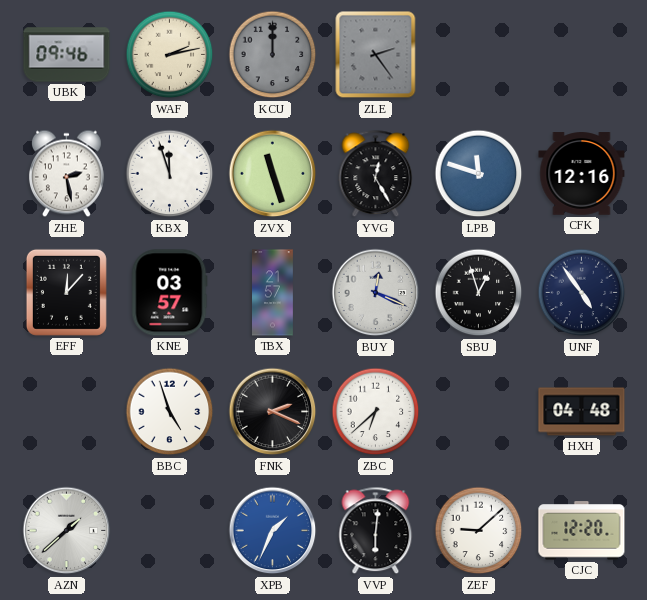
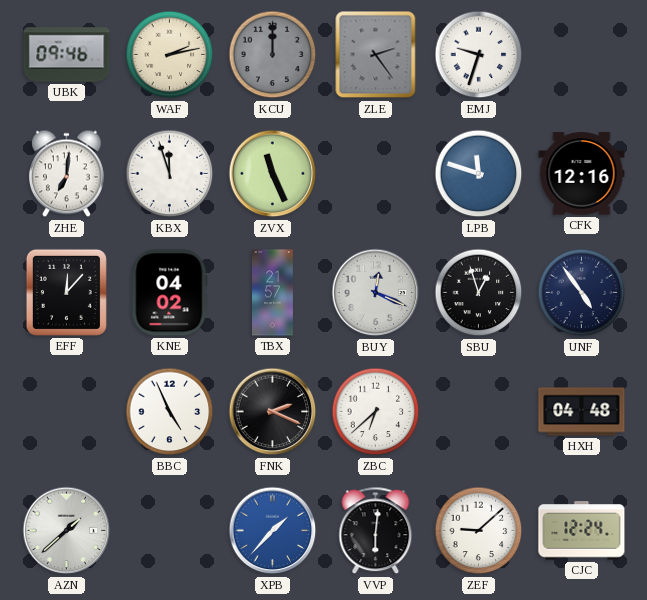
EMJ: none -> 9:33
ZHE: 2:28 -> 7:01
ZVX: 11:27 -> 11:26
YVG: 12:25 -> none
KNE: 03:57 -> 04:02
BBC: 4:57 -> 4:56
XPB: 1:34 -> 1:37
CJC: 12:20 -> 12:24
